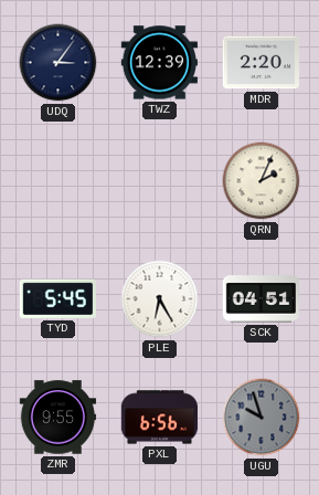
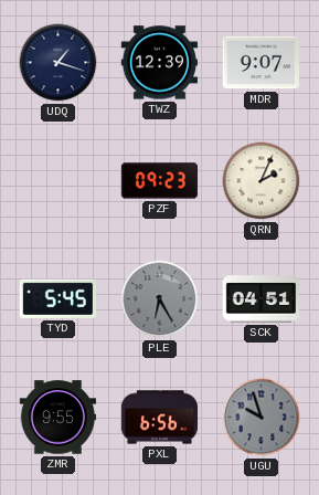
UDQ: 3:06 -> 1:18
MDR: 2:20 -> 9:07
PZF: none -> 09:23
PLE dial: white -> grey
